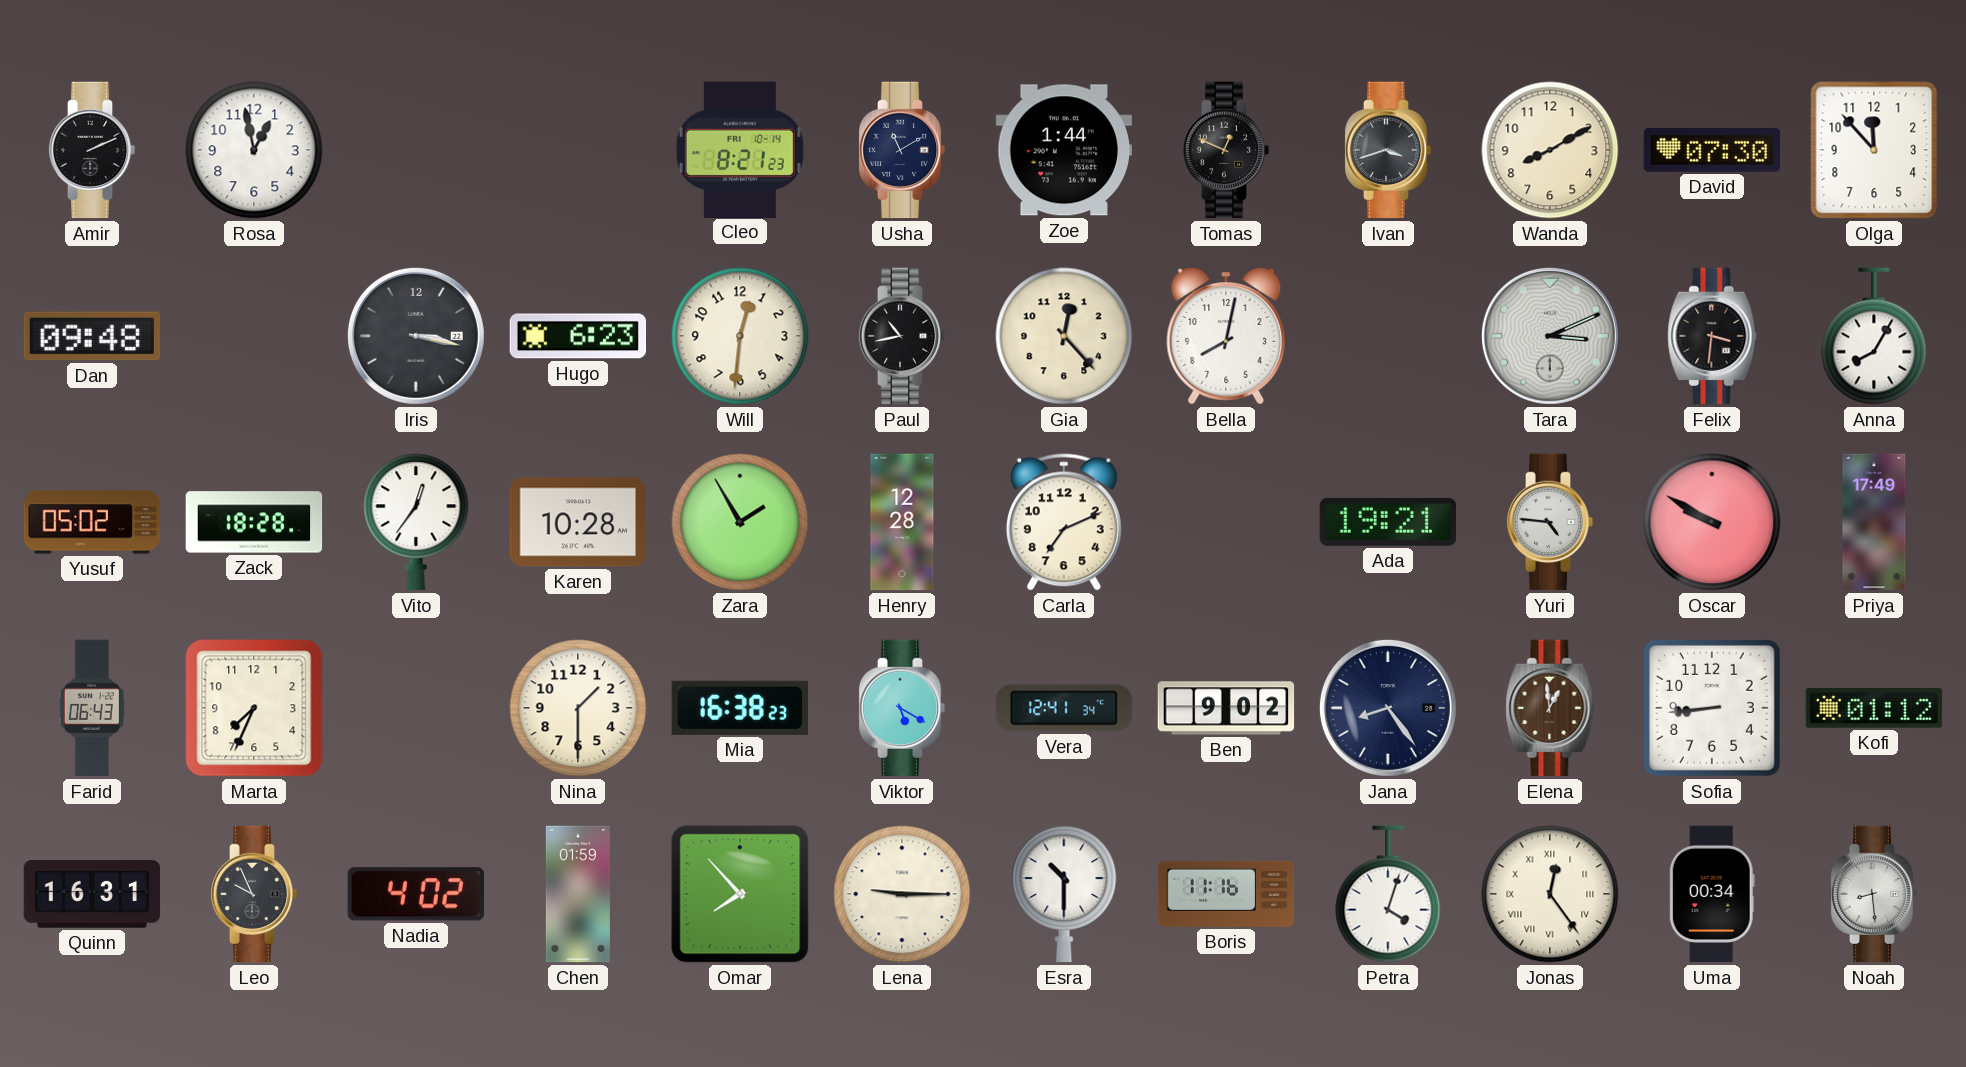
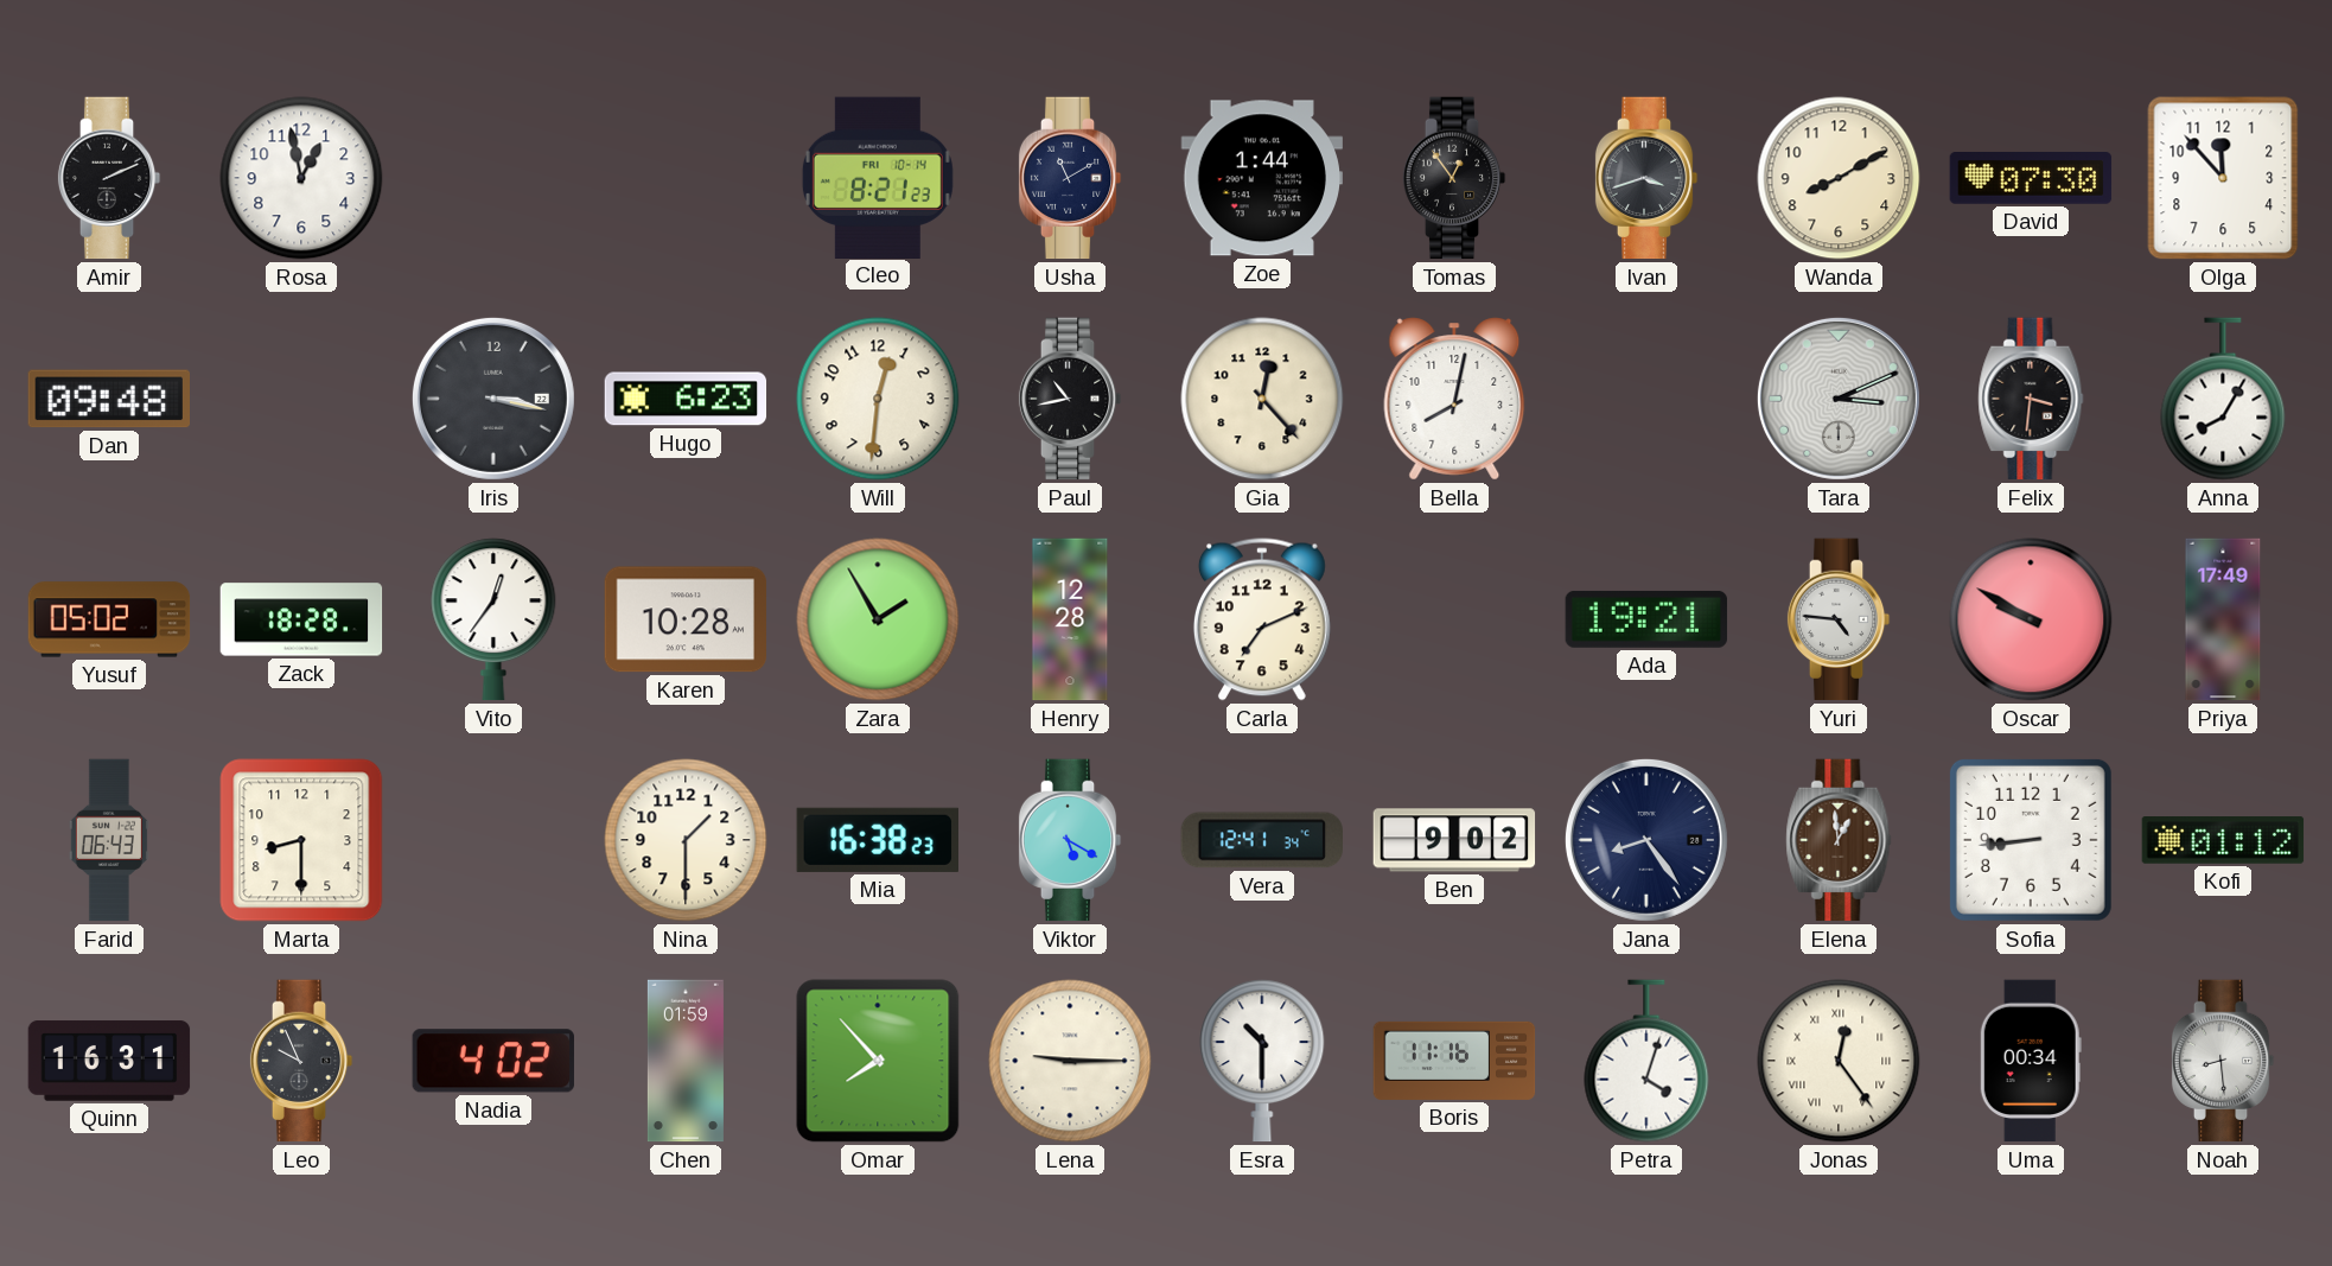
Tomas: 12:49 -> 12:54
Marta: 7:34 -> 8:30
